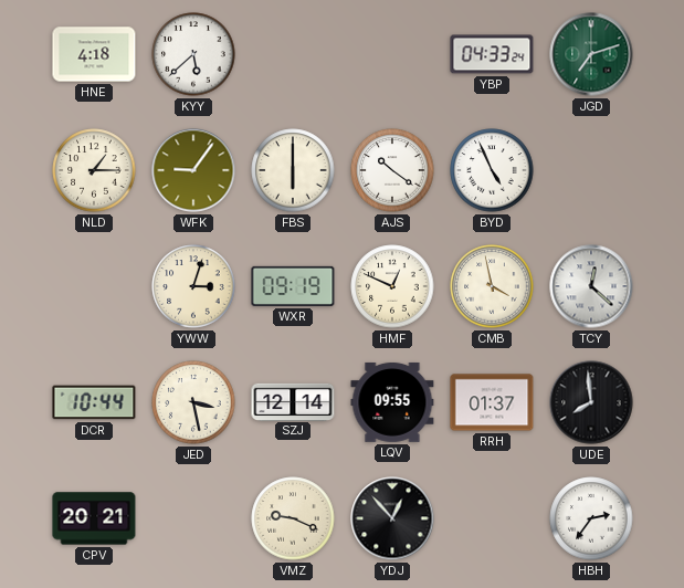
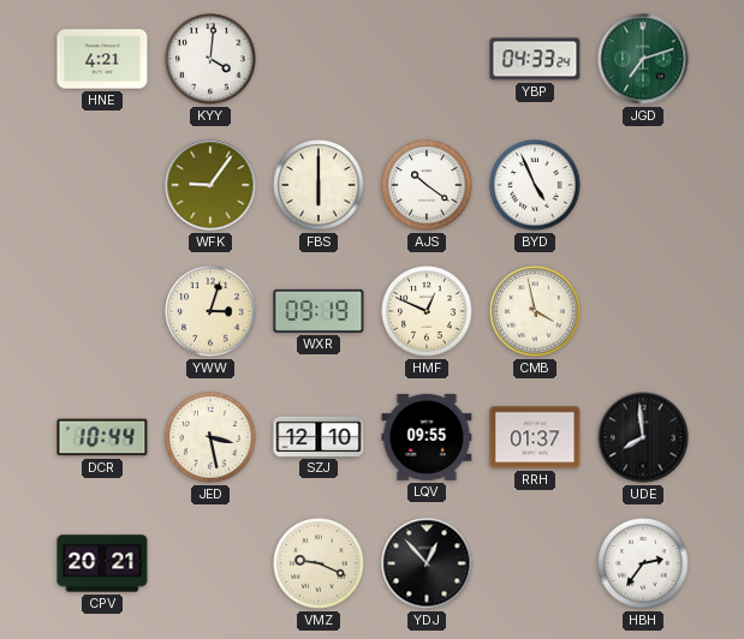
HNE: 4:18 -> 4:21
KYY: 5:38 -> 4:01
NLD: 1:15 -> none
TCY: 12:22 -> none
SZJ: 12:14 -> 12:10
